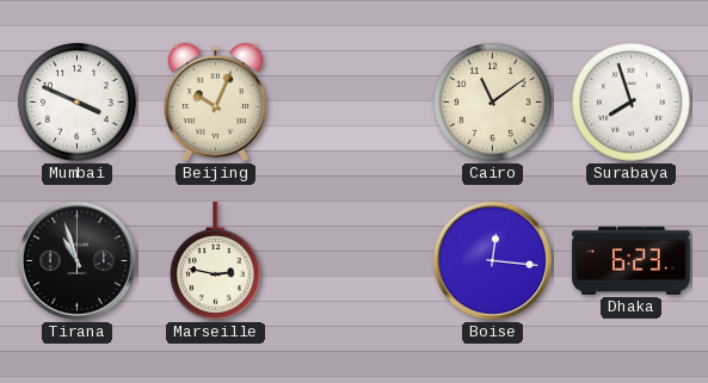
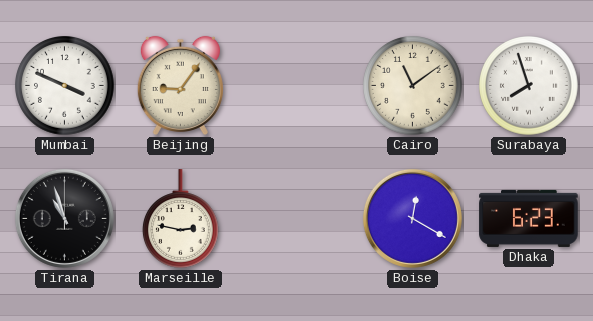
Beijing: 10:04 -> 9:06
Boise: 12:16 -> 12:20
